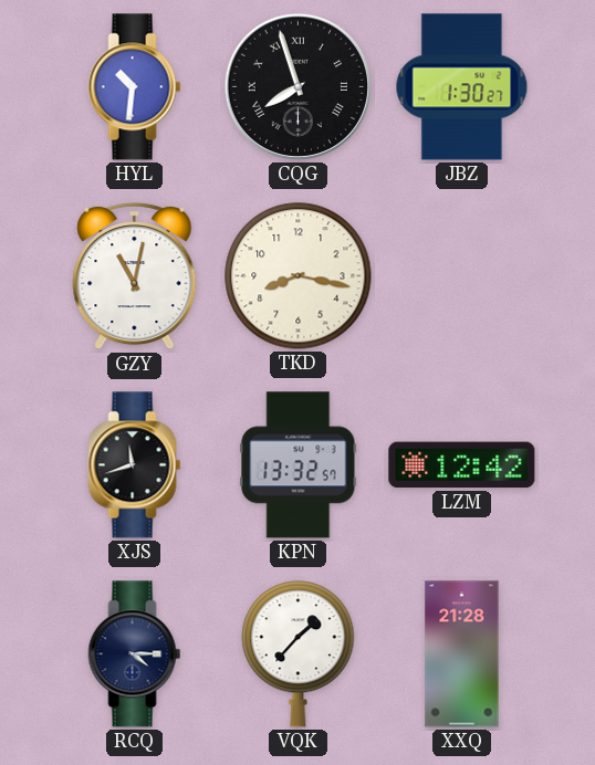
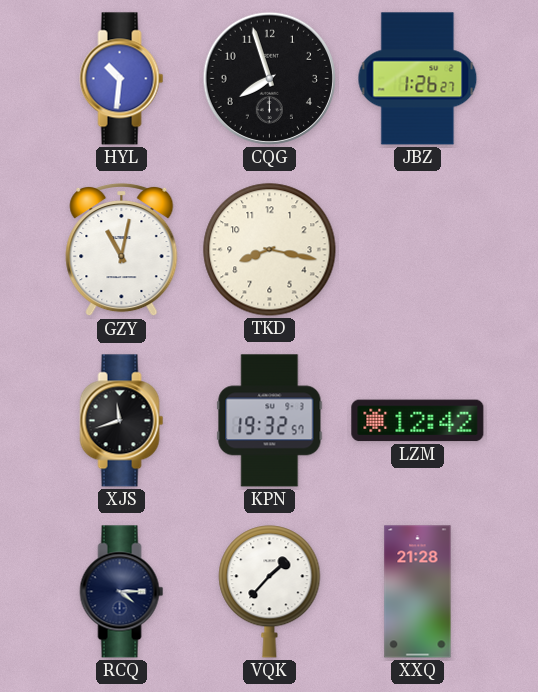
CQG numerals: Roman -> Arabic
JBZ: 1:30 -> 1:26
KPN: 13:32 -> 19:32
